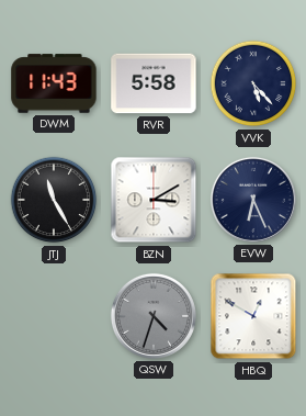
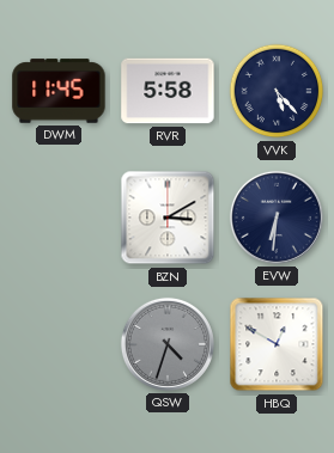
DWM: 11:43 -> 11:45
JTJ: 11:25 -> none
EVW: 6:26 -> 6:31
